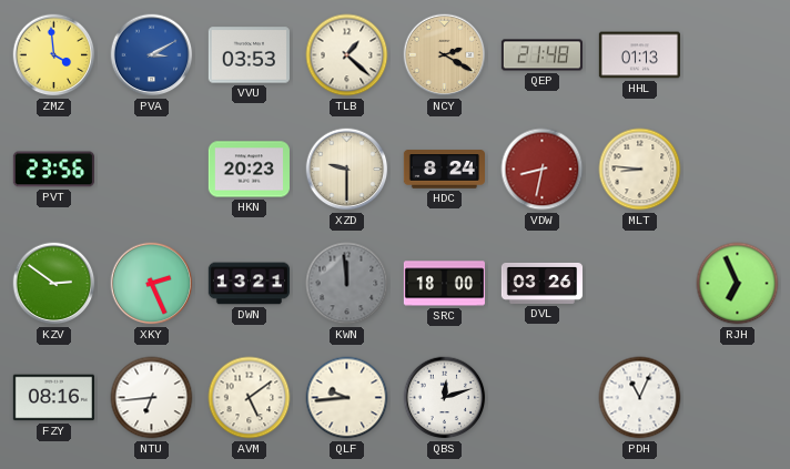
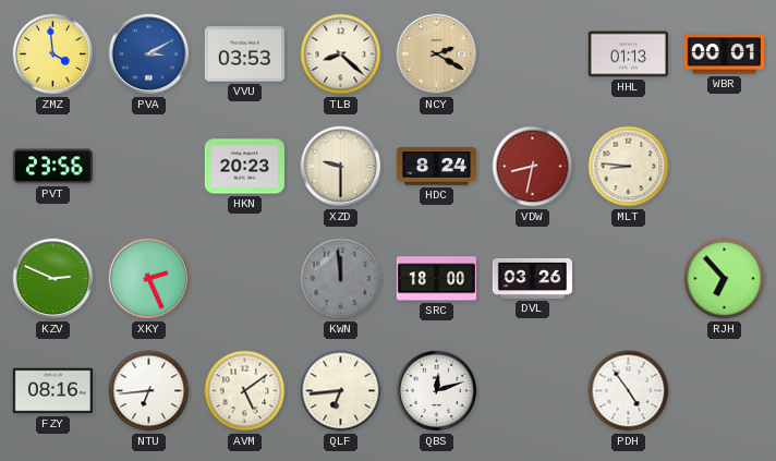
TLB: 1:22 -> 8:22
QEP: 21:48 -> none
WBR: none -> 00:01
KZV: 2:51 -> 2:49
DWN: 13:21 -> none
RJH: 6:56 -> 6:53
QLF: 9:44 -> 6:44
PDH: 11:04 -> 4:54
